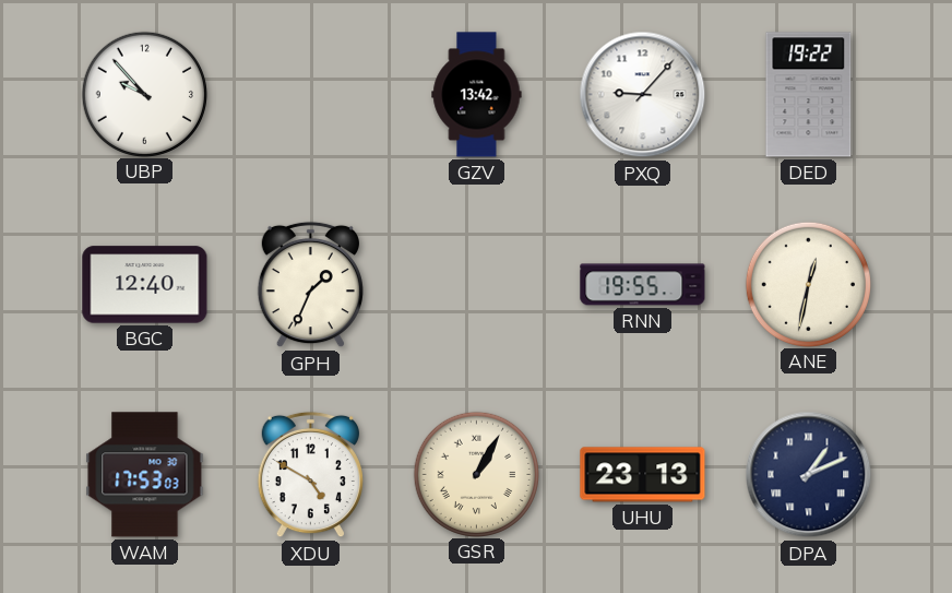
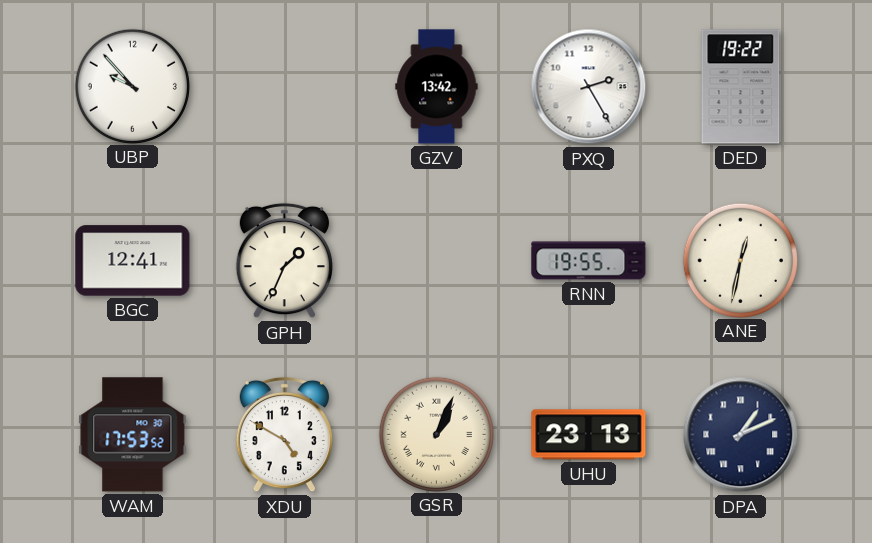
PXQ: 9:07 -> 2:25
BGC: 12:40 -> 12:41
WAM: 17:53:03 -> 17:53:52
GSR: 1:05 -> 1:04
